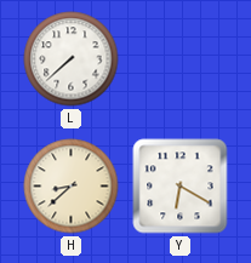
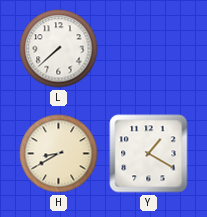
H: 8:38 -> 8:40
Y: 6:20 -> 1:20
